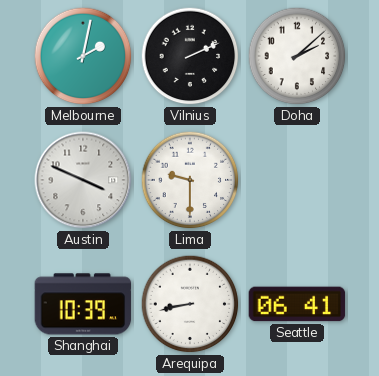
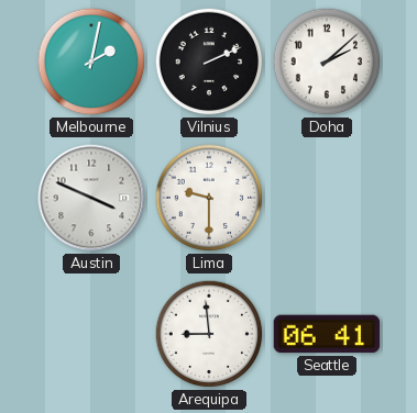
Shanghai: 10:39 -> none
Arequipa: 8:43 -> 8:59
